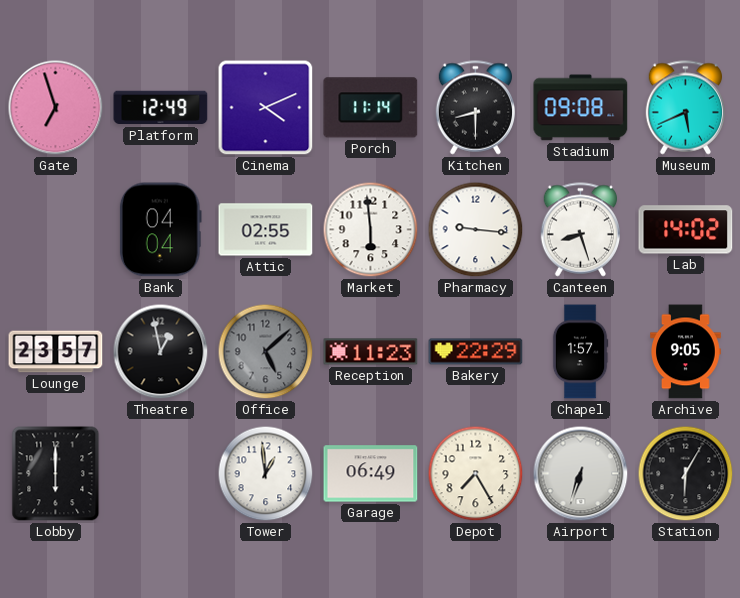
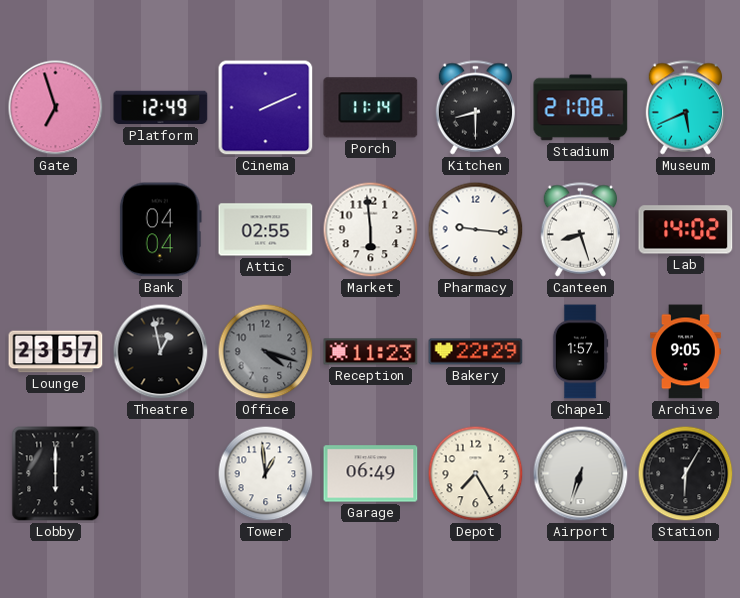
Cinema: 4:11 -> 2:11
Stadium: 09:08 -> 21:08
Office: 5:08 -> 4:18
